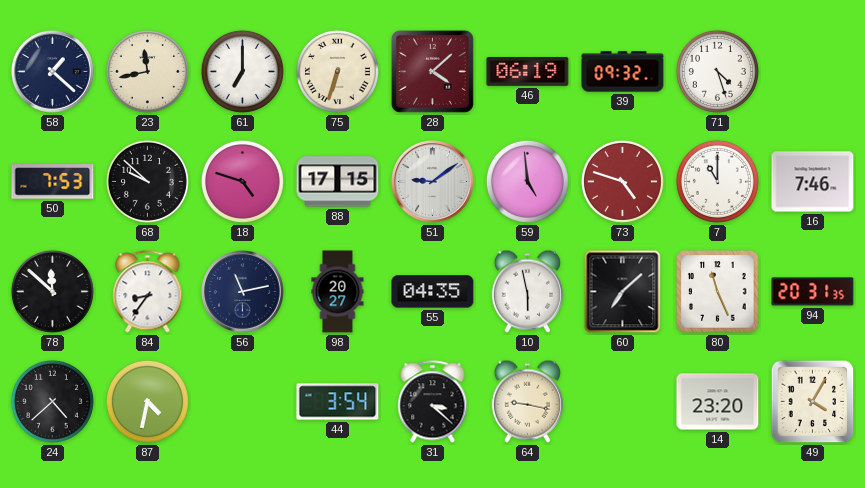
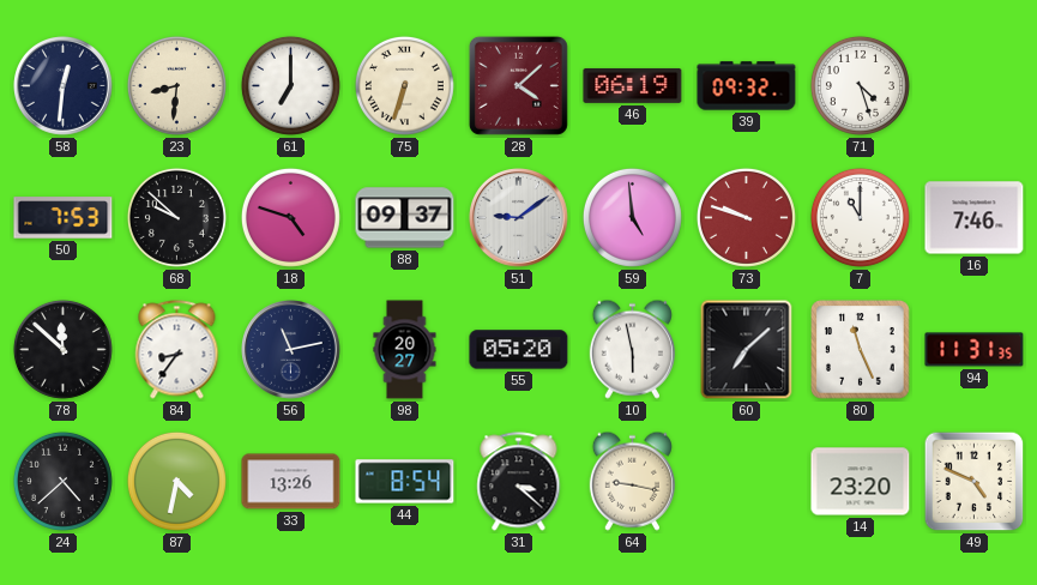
58: 1:22 -> 12:31
23: 11:43 -> 8:31
88: 17:15 -> 09:37
73: 4:48 -> 9:48
55: 04:35 -> 05:20
94: 20:31 -> 11:31
33: none -> 13:26
44: 3:54 -> 8:54
49: 4:05 -> 4:49
